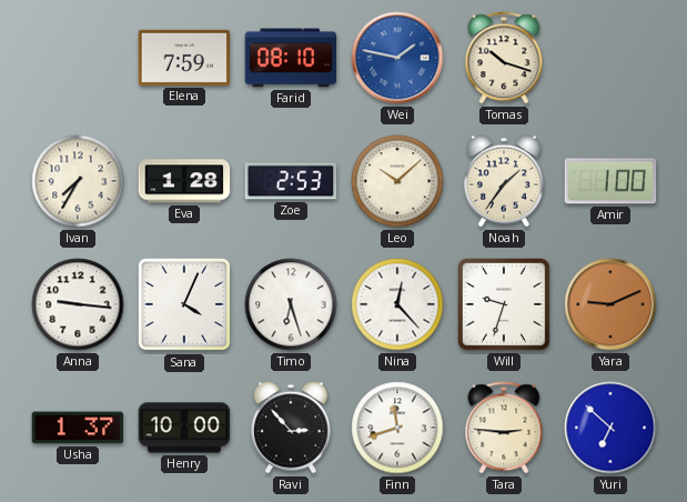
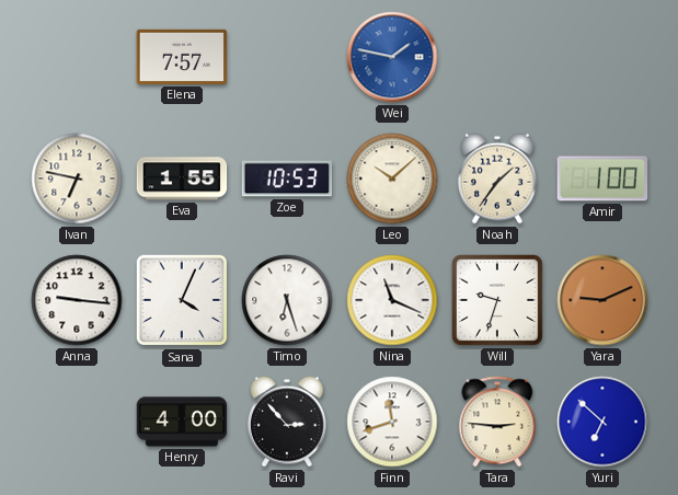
Elena: 7:59 -> 7:57
Farid: 08:10 -> none
Tomas: 10:18 -> none
Ivan: 7:35 -> 6:47
Eva: 1:28 -> 1:55
Zoe: 2:53 -> 10:53
Nina: 12:23 -> 11:19
Usha: 1:37 -> none
Henry: 10:00 -> 4:00
